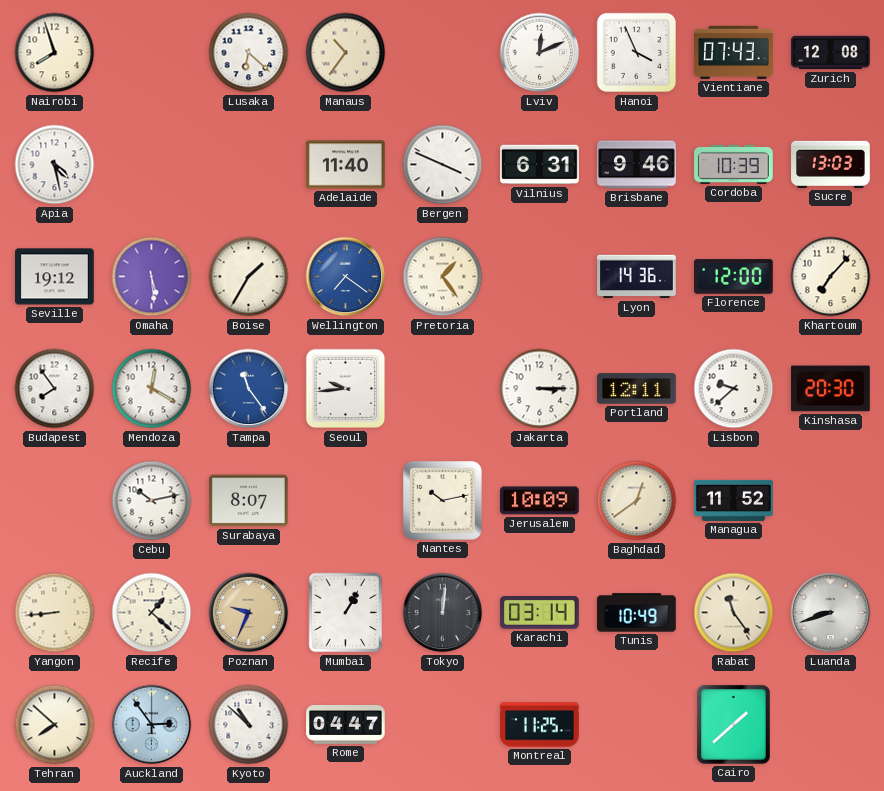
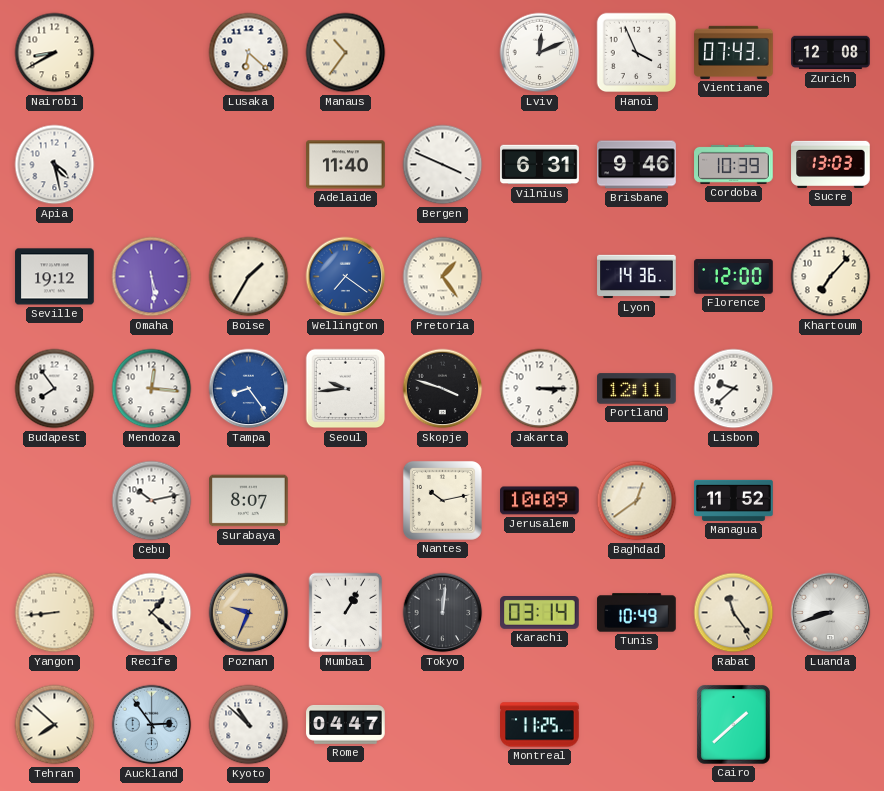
Nairobi: 7:57 -> 8:40
Mendoza: 12:20 -> 12:16
Tampa: 11:24 -> 8:24
Skopje: none -> 3:48
Kinshasa: 20:30 -> none
